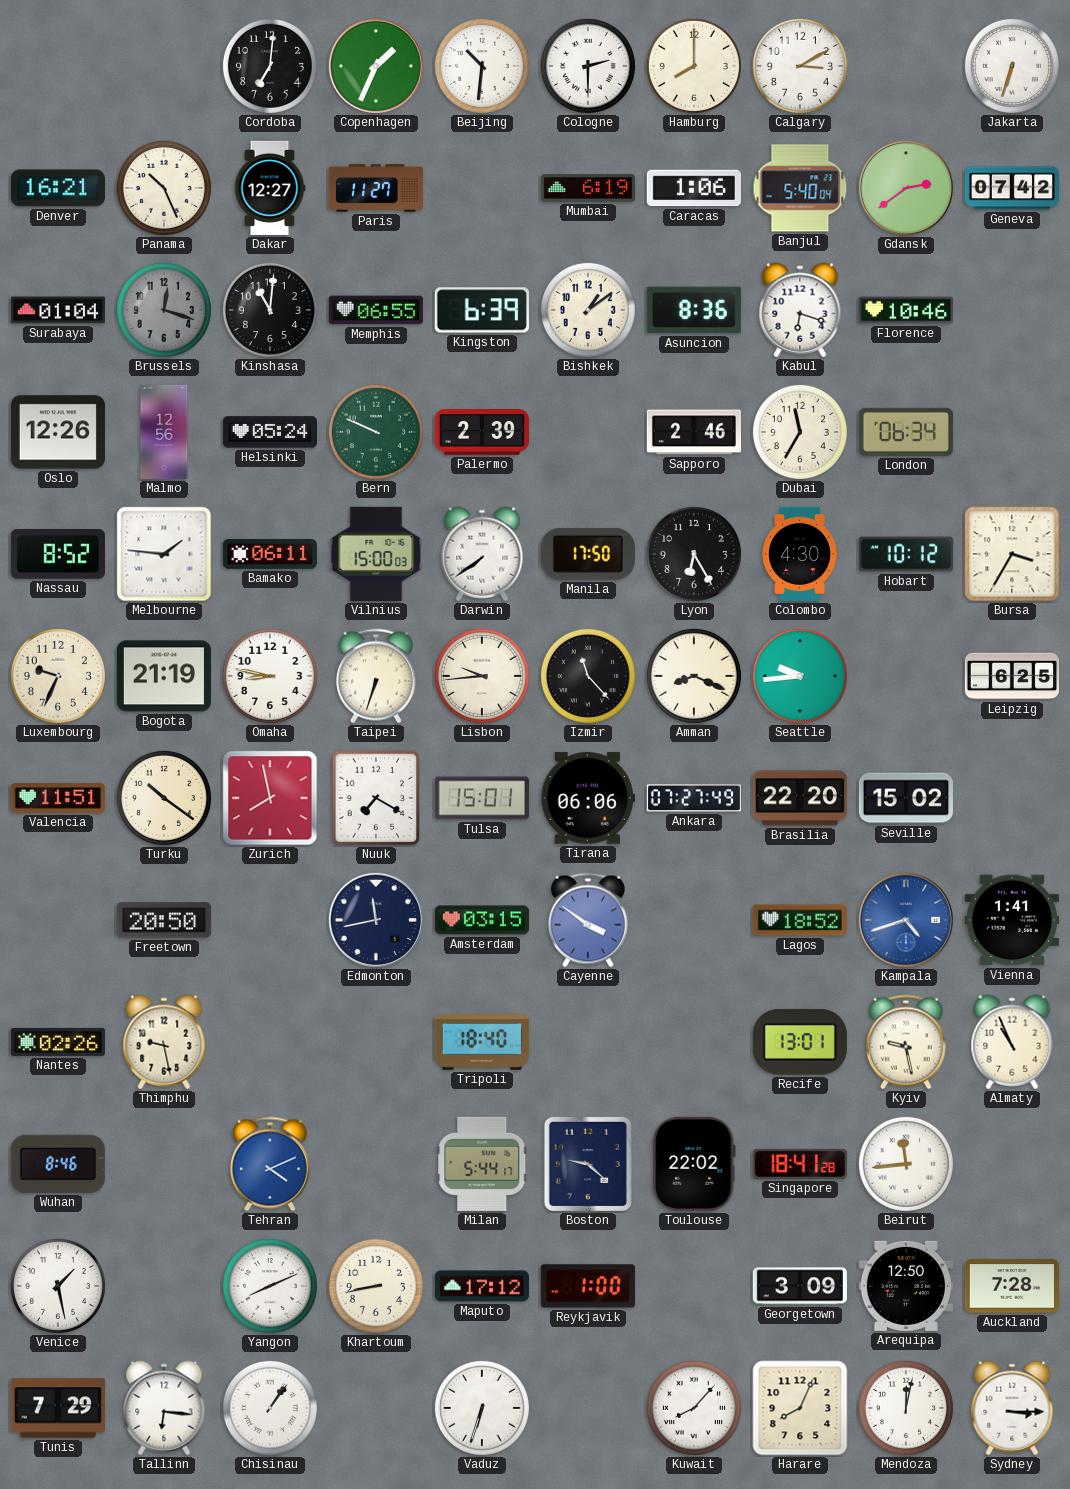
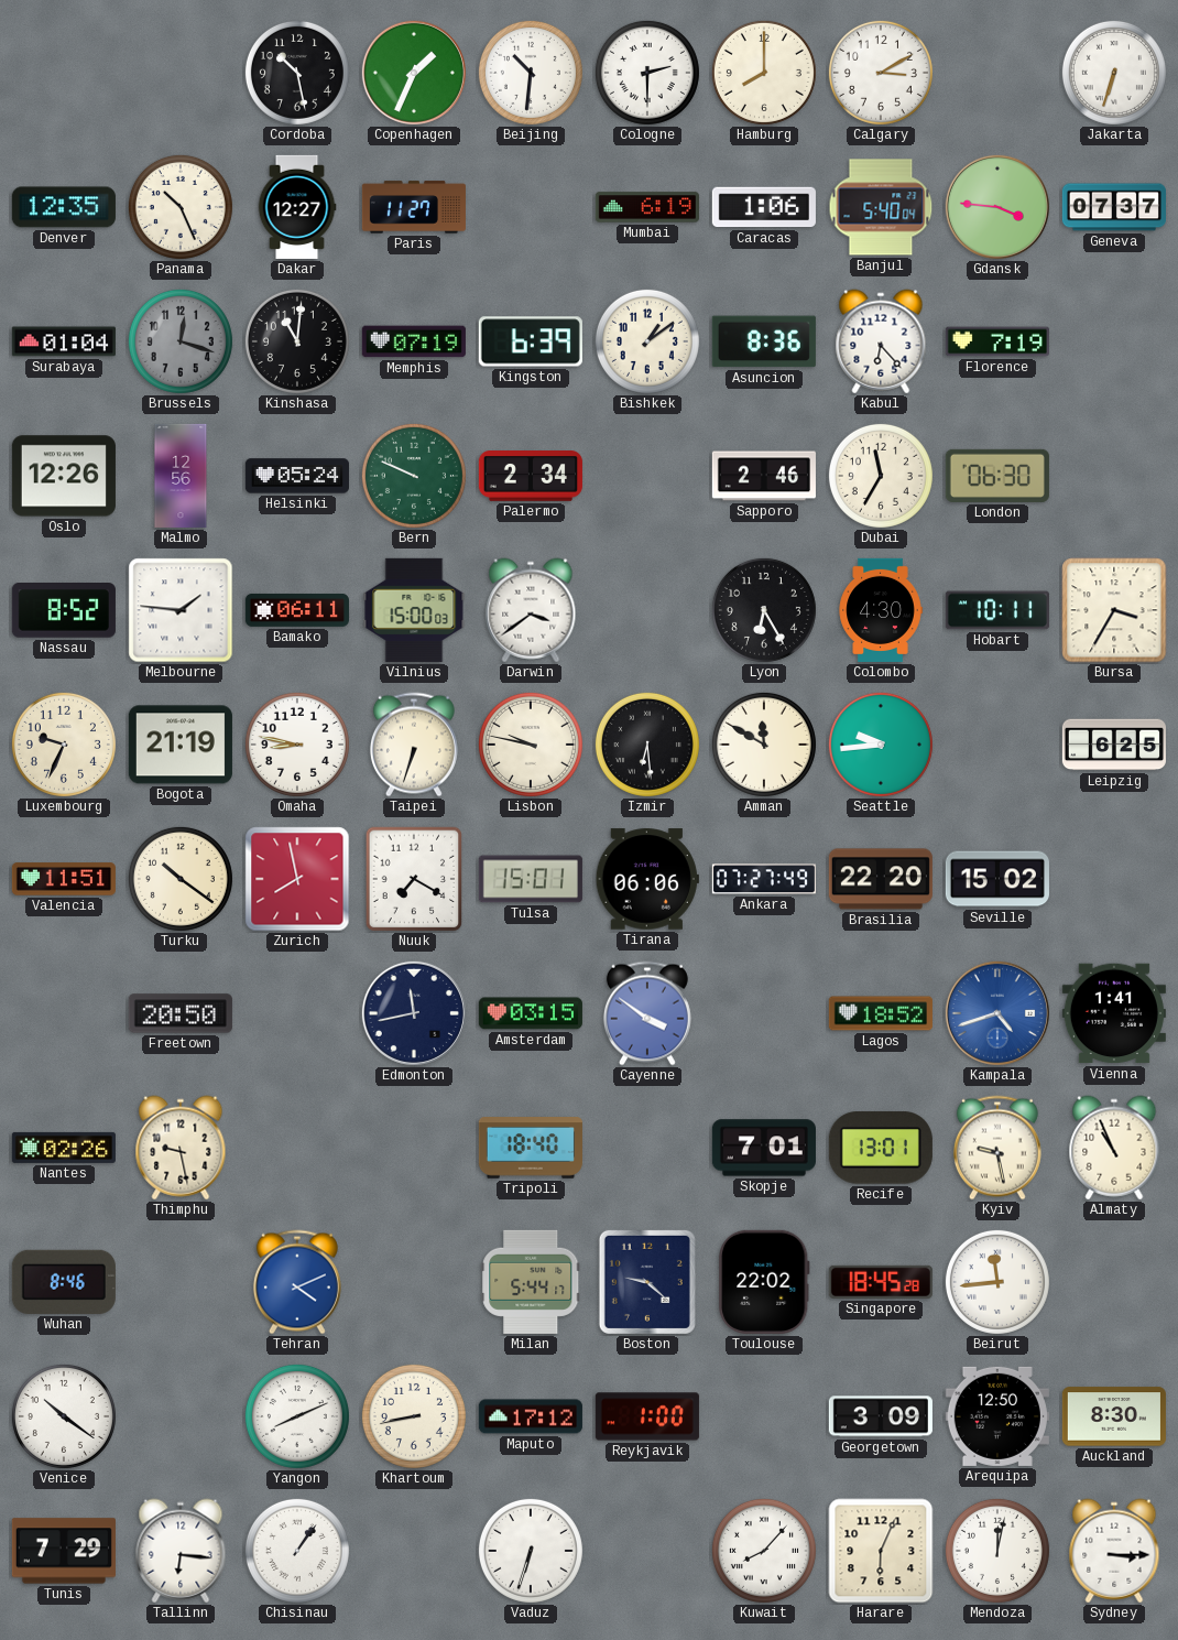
Cordoba: 7:01 -> 10:28
Denver: 16:21 -> 12:35
Gdansk: 2:39 -> 3:46
Geneva: 07:42 -> 07:37
Memphis: 06:55 -> 07:19
Kabul: 6:18 -> 6:23
Florence: 10:46 -> 7:19
Palermo: 2:39 -> 2:34
London: 06:34 -> 06:30
Darwin: 7:39 -> 3:39
Manila: 17:50 -> none
Hobart: 10:12 -> 10:11
Lisbon: 9:44 -> 9:47
Izmir: 11:23 -> 6:29
Amman: 8:19 -> 11:50
Skopje: none -> 7:01
Singapore: 18:41 -> 18:45
Venice: 1:28 -> 10:21
Auckland: 7:28 -> 8:30
Harare: 8:04 -> 6:04
